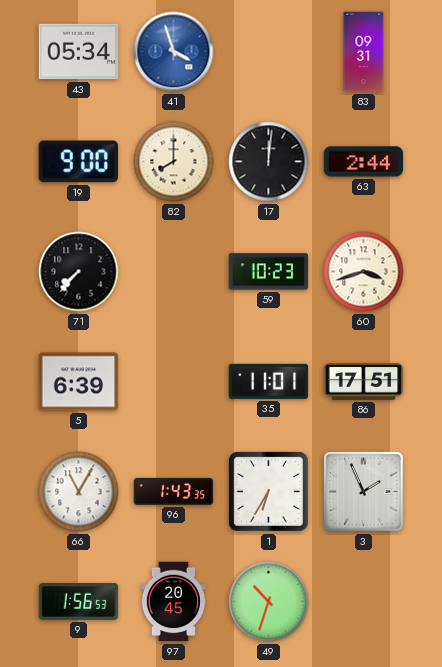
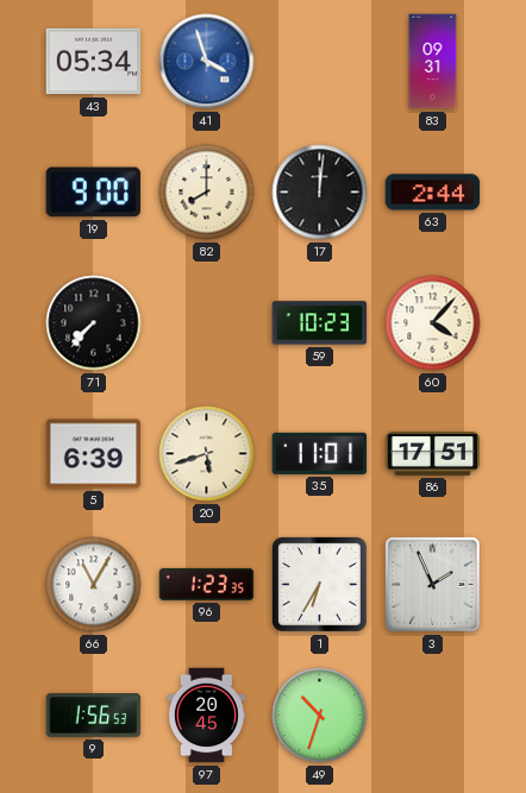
60: 3:42 -> 4:07
20: none -> 5:42
96: 1:43 -> 1:23
